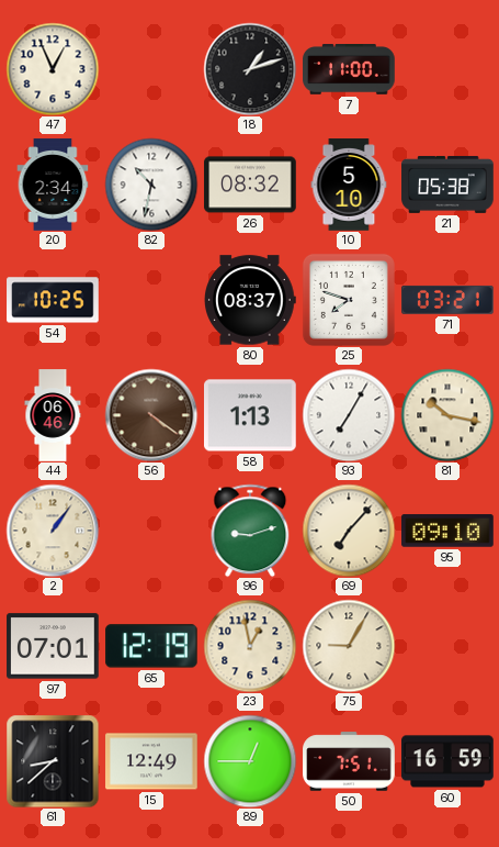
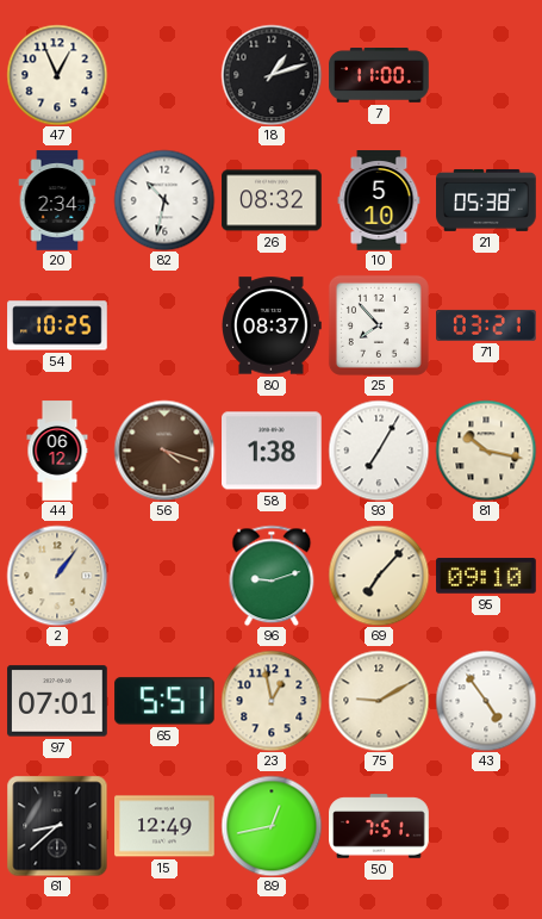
25: 7:48 -> 7:53
44: 06:46 -> 06:12
56: 4:21 -> 4:18
58: 1:13 -> 1:38
65: 12:19 -> 5:51
75: 9:05 -> 9:10
43: none -> 4:54
89: 12:45 -> 12:43
60: 16:59 -> none
